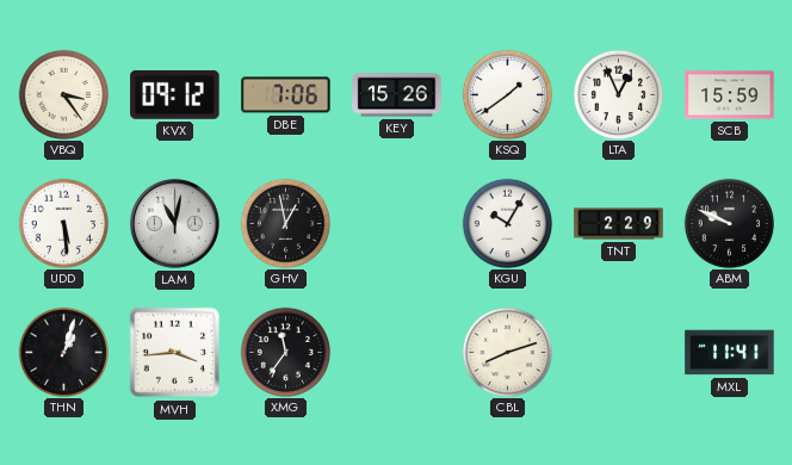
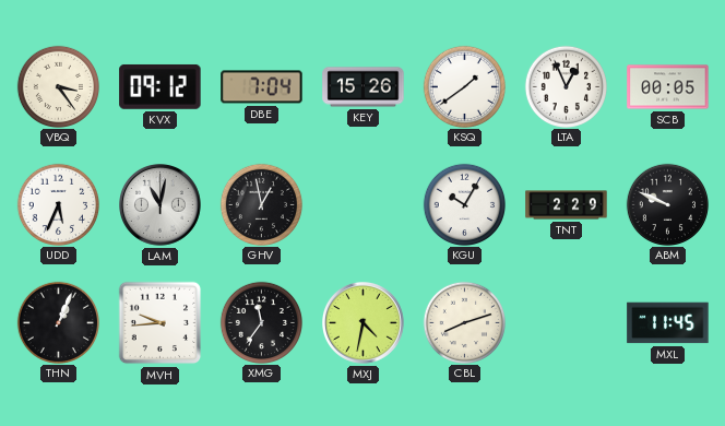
DBE: 7:06 -> 7:04
SCB: 15:59 -> 00:05
UDD: 5:29 -> 5:34
THN: 1:03 -> 1:04
MVH: 3:44 -> 9:44
MXJ: none -> 4:32
MXL: 11:41 -> 11:45
